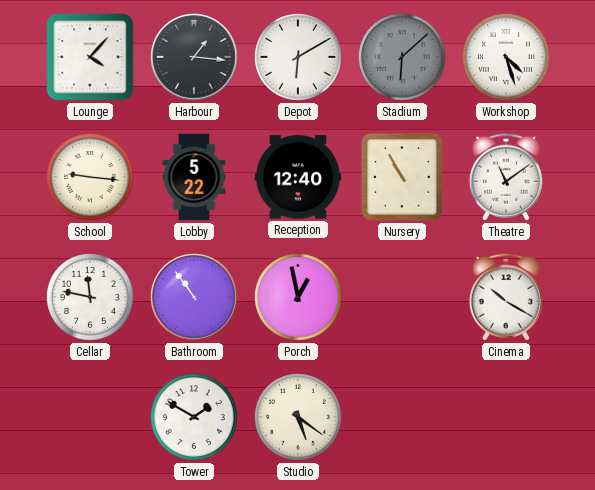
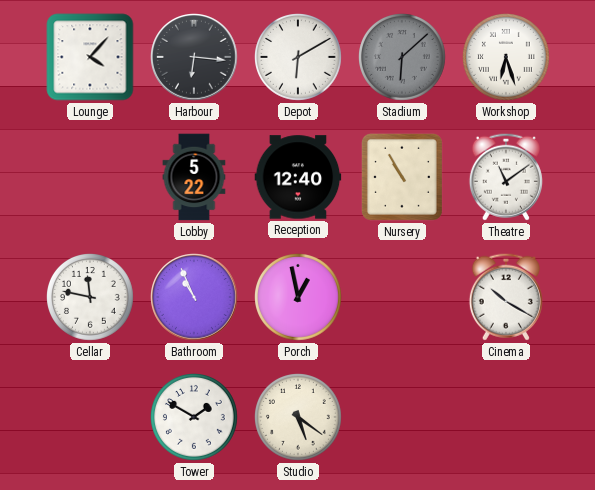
Harbour: 1:16 -> 6:16
Workshop: 4:27 -> 6:27
School: 9:16 -> none
Bathroom: 10:54 -> 10:56
